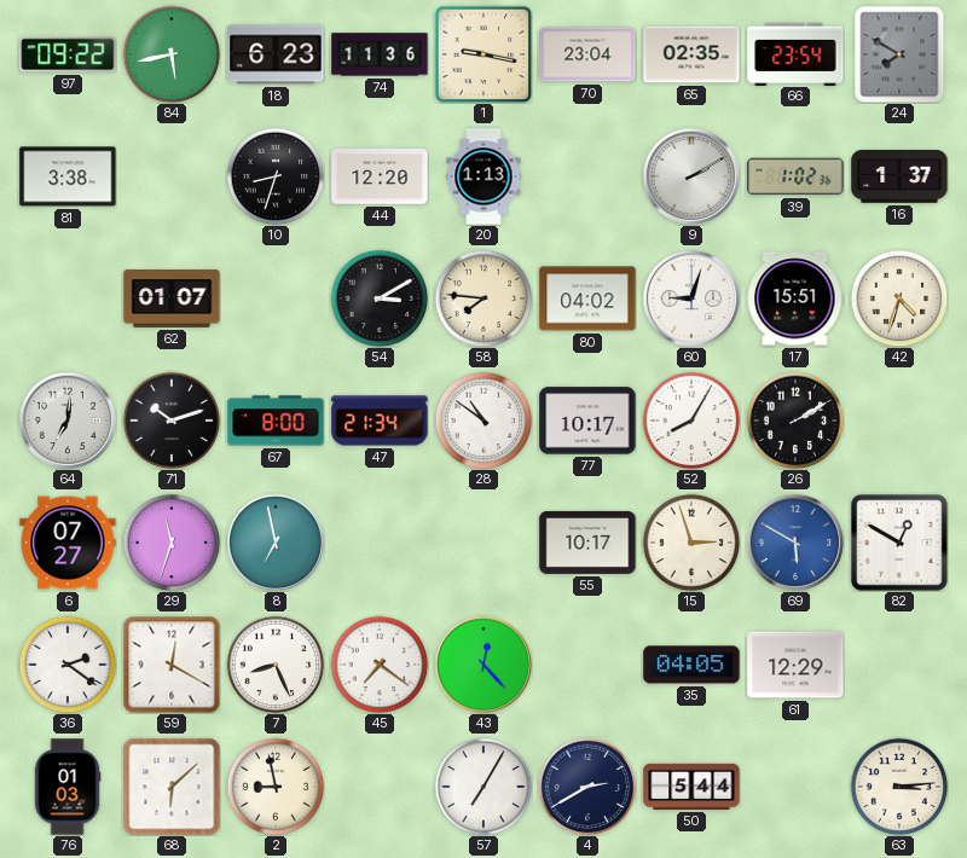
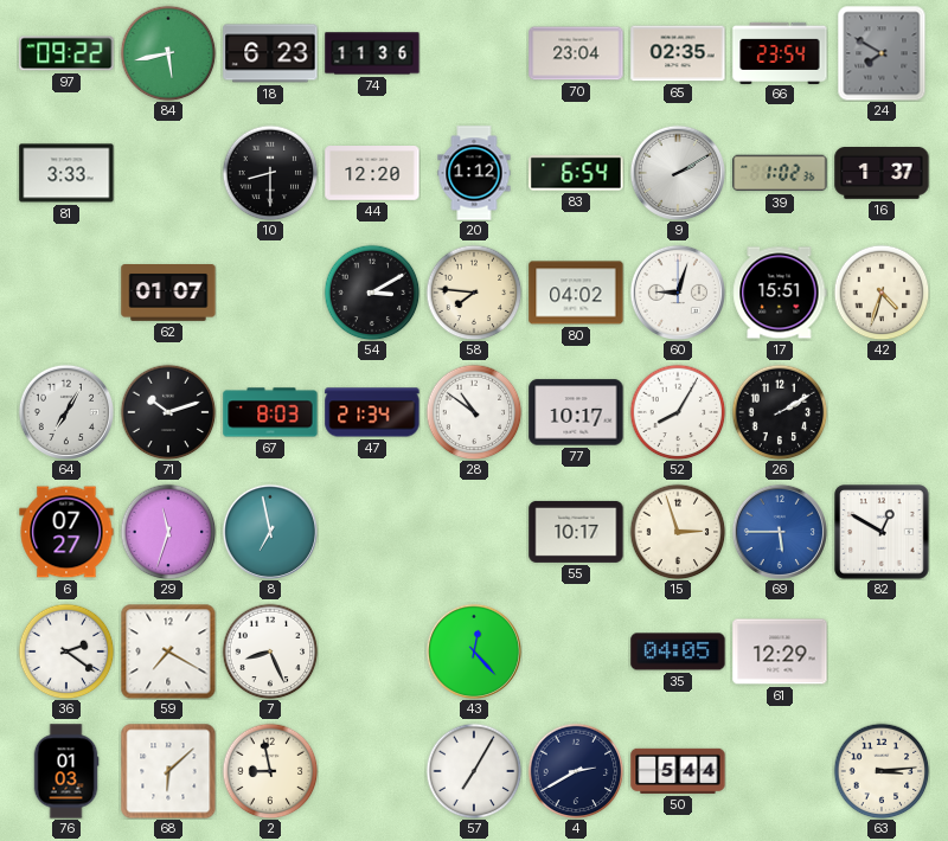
1: 9:17 -> none
81: 3:38 -> 3:33
10: 8:33 -> 8:30
20: 1:13 -> 1:12
83: none -> 6:54
64: 7:01 -> 7:05
67: 8:00 -> 8:03
69: 5:50 -> 5:45
59: 12:20 -> 7:20
45: 7:21 -> none
